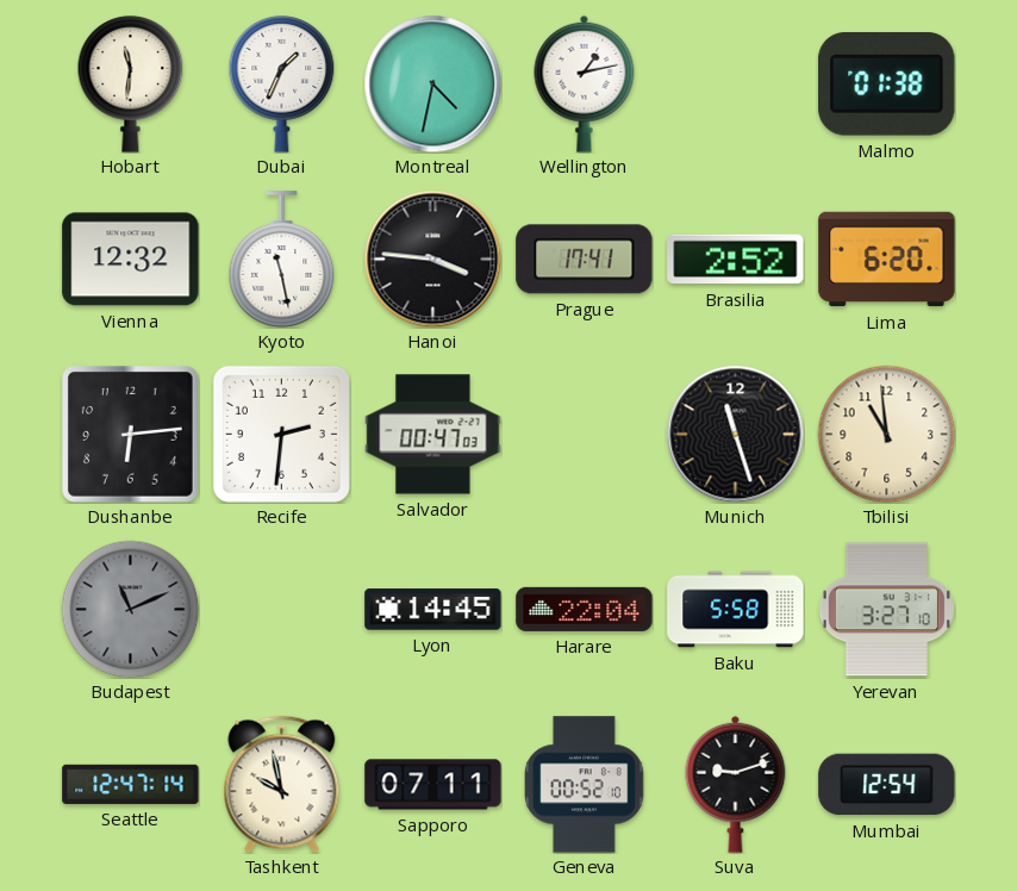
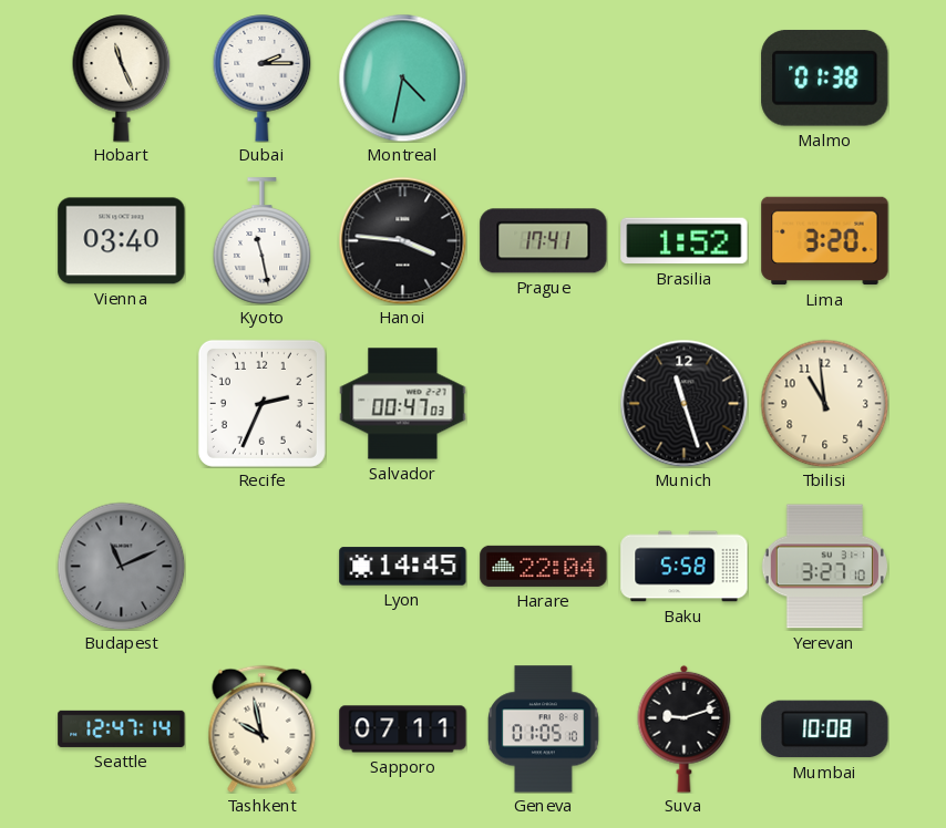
Hobart: 11:31 -> 11:26
Dubai: 1:34 -> 2:15
Wellington: 1:13 -> none
Vienna: 12:32 -> 03:40
Brasilia: 2:52 -> 1:52
Lima: 6:20 -> 3:20
Dushanbe: 6:14 -> none
Recife: 2:31 -> 2:34
Geneva: 00:52 -> 01:05
Mumbai: 12:54 -> 10:08
